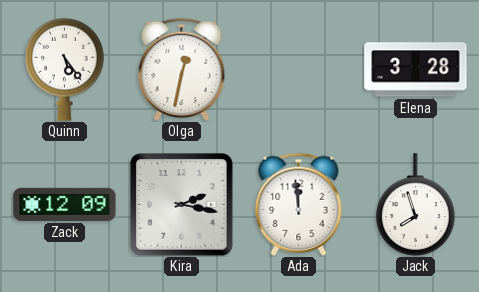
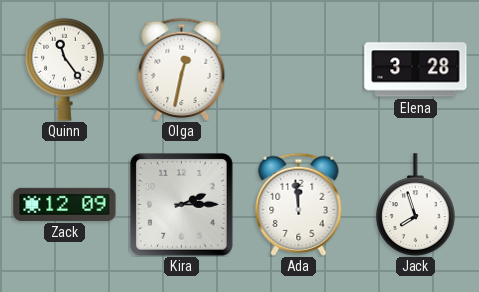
Quinn: 5:24 -> 11:24
Kira: 2:17 -> 2:15
